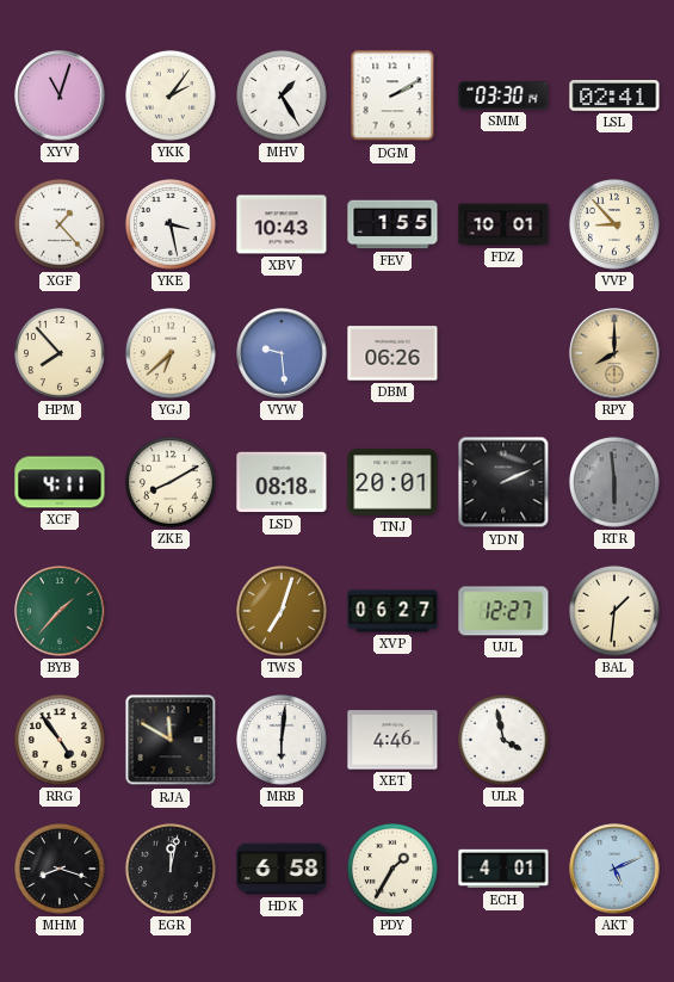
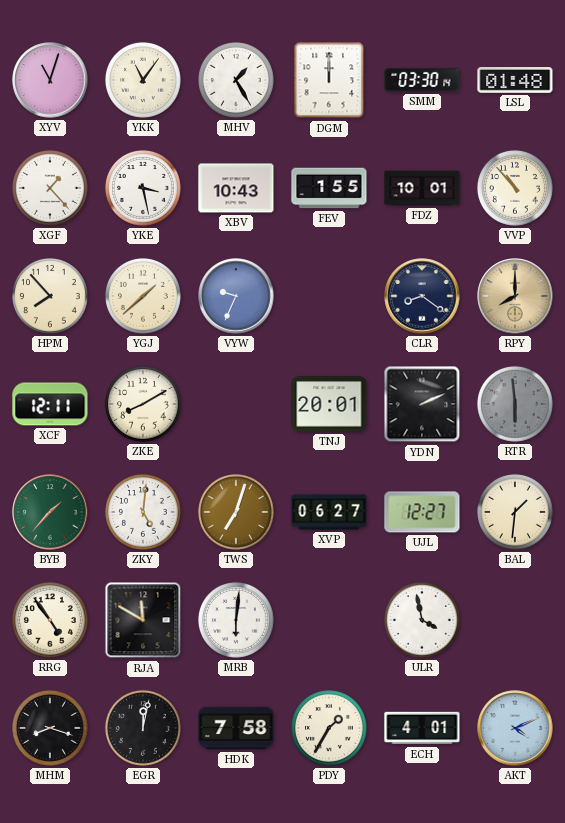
YKK: 2:06 -> 11:06
DGM: 2:10 -> 12:00
LSL: 02:41 -> 01:48
VVP: 8:53 -> 10:53
YGJ: 6:38 -> 1:38
VYW: 9:29 -> 9:34
DBM: 06:26 -> none
CLR: none -> 8:21
XCF: 4:11 -> 12:11
LSD: 08:18 -> none
ZKY: none -> 5:01
XET: 4:46 -> none
HDK: 6:58 -> 7:58
AKT: 5:11 -> 4:11
